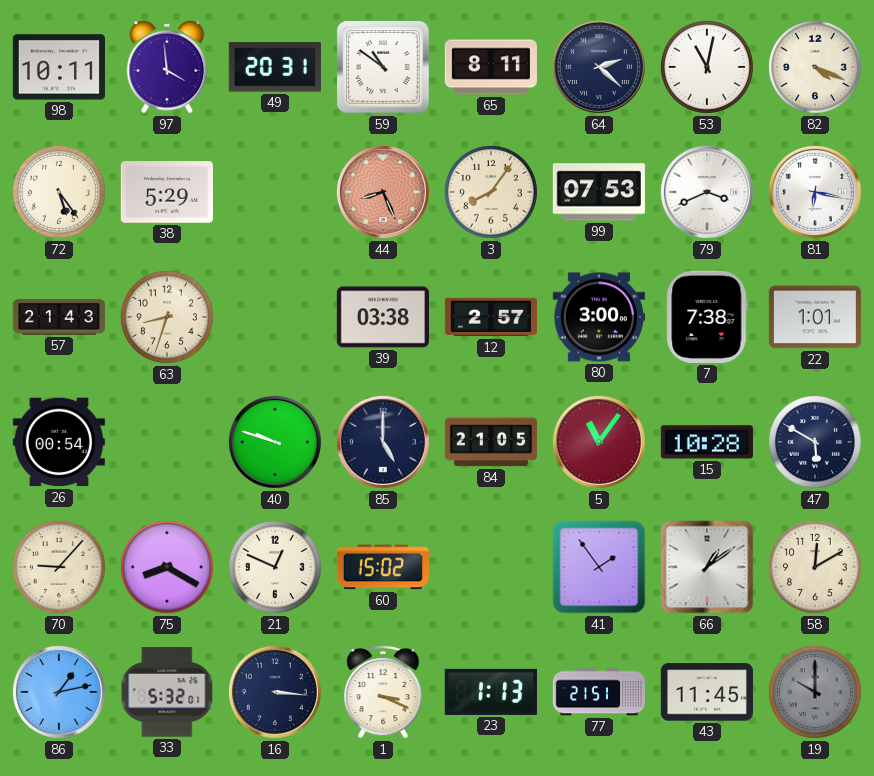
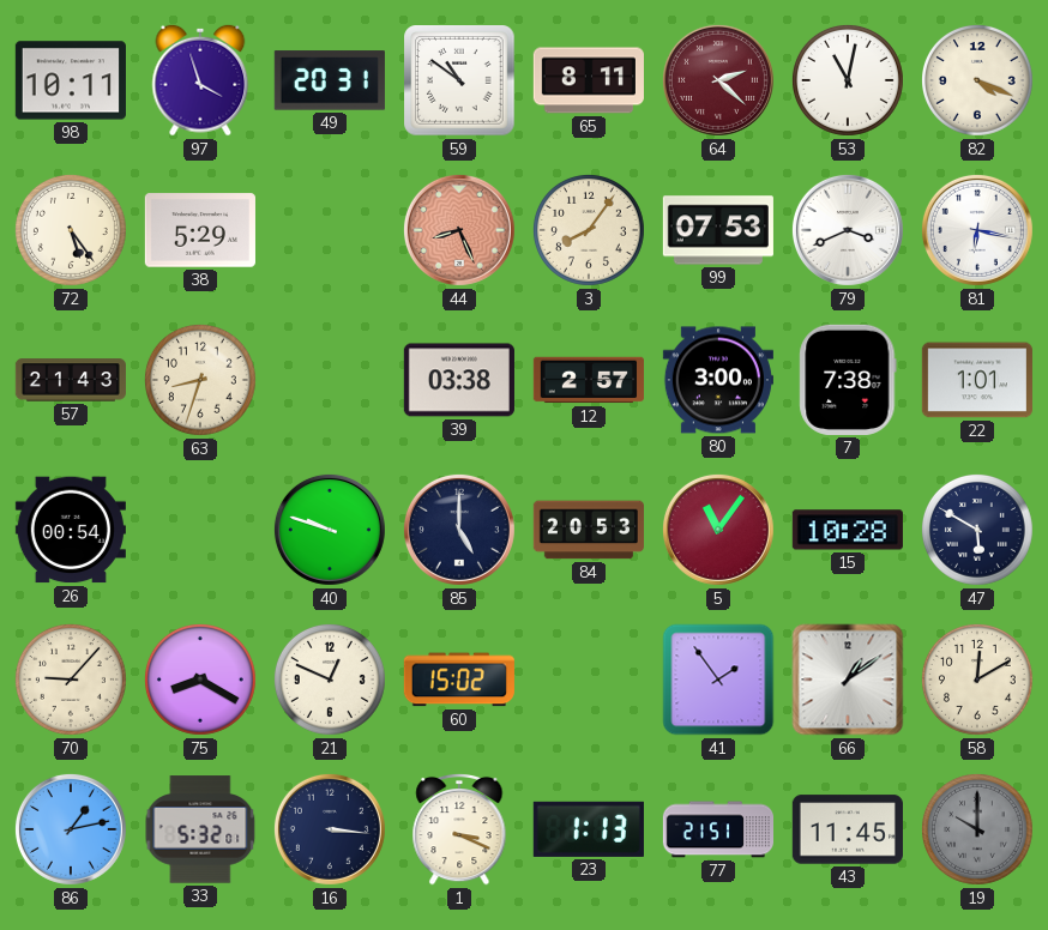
97: 3:59 -> 3:57
64 dial: navy -> burgundy
84: 21:05 -> 20:53
